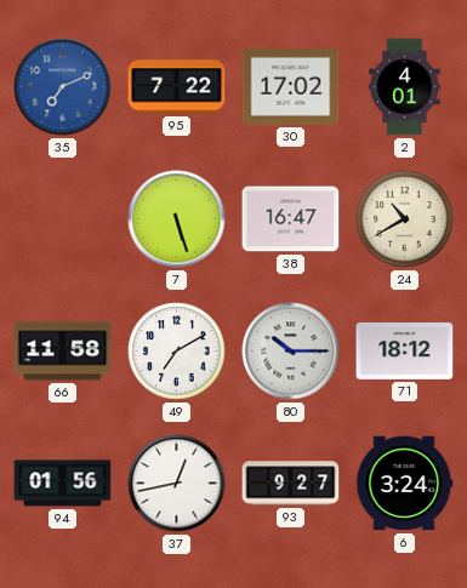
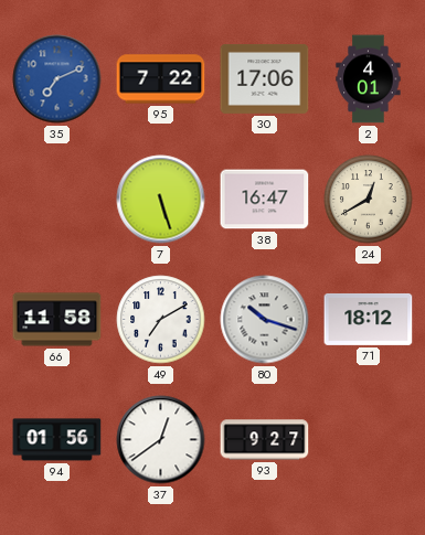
30: 17:02 -> 17:06
24: 10:40 -> 12:40
80: 10:15 -> 10:18
37: 12:43 -> 12:39
6: 3:24 -> none
